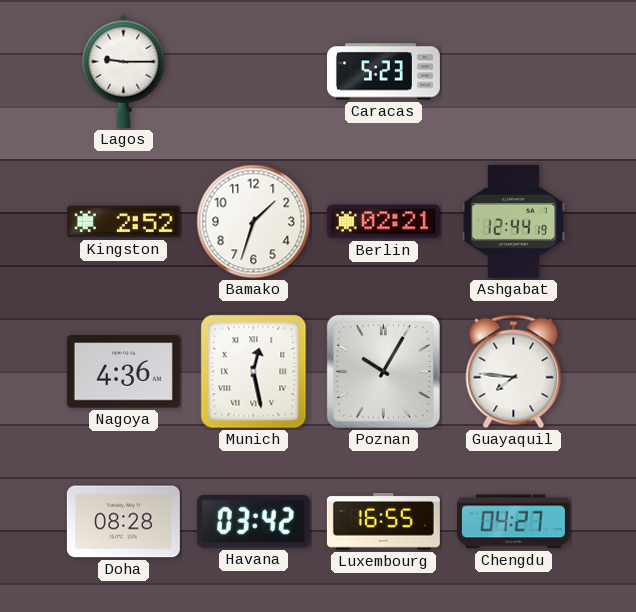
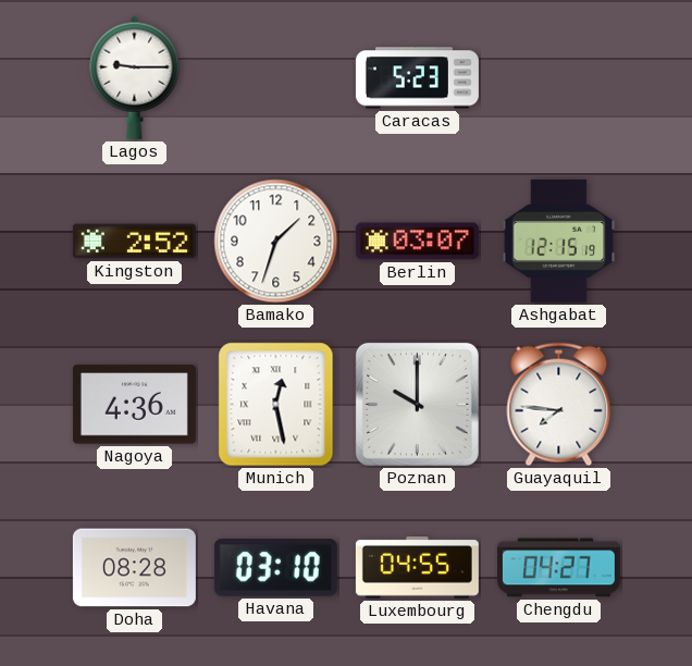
Berlin: 02:21 -> 03:07
Ashgabat: 12:44 -> 12:15
Poznan: 10:05 -> 10:00
Havana: 03:42 -> 03:10
Luxembourg: 16:55 -> 04:55
